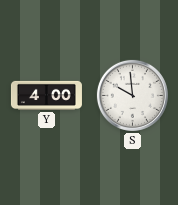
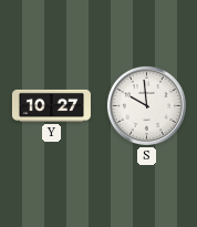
Y: 4:00 -> 10:27
